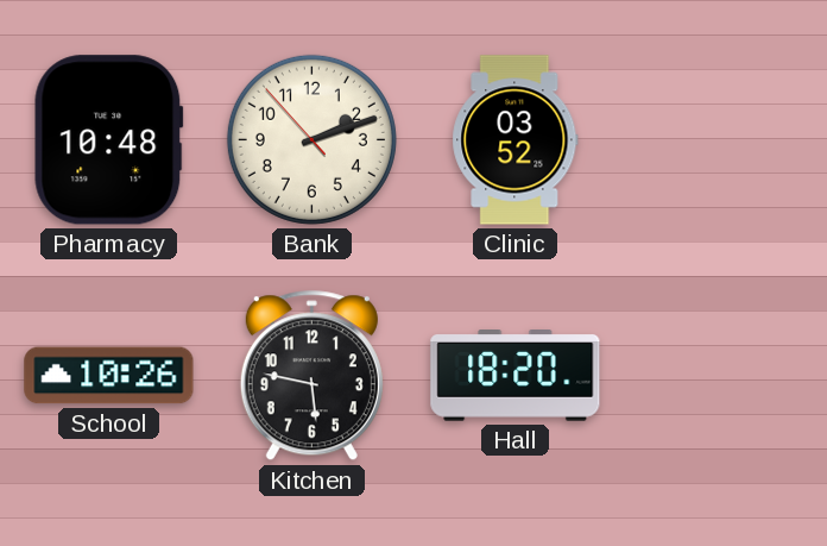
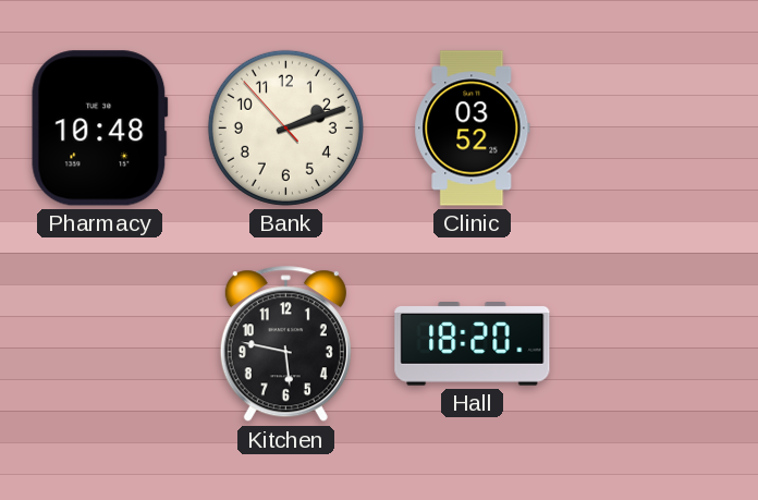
School: 10:26 -> none
